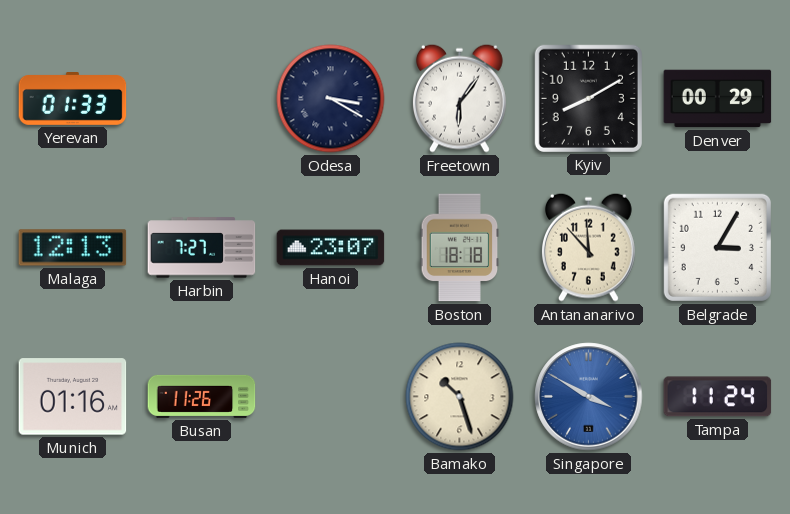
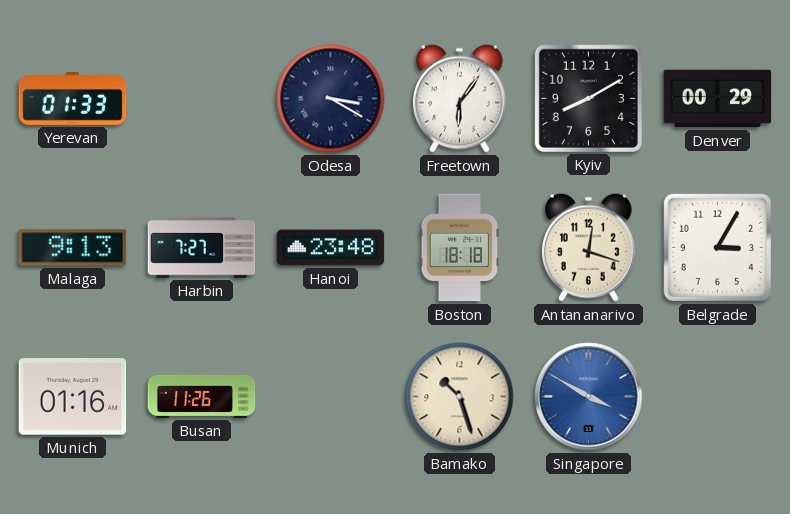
Malaga: 12:13 -> 9:13
Hanoi: 23:07 -> 23:48
Antananarivo: 11:53 -> 12:18
Tampa: 11:24 -> none
